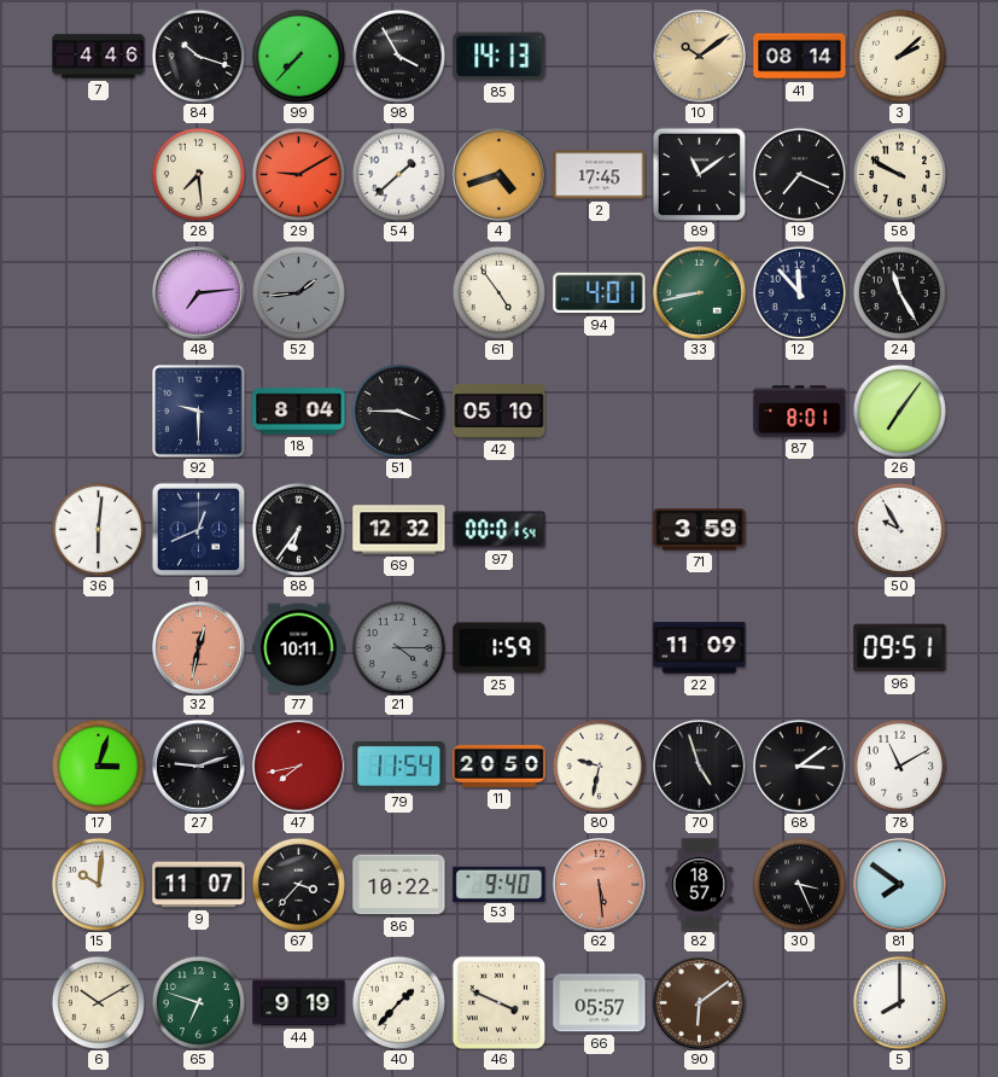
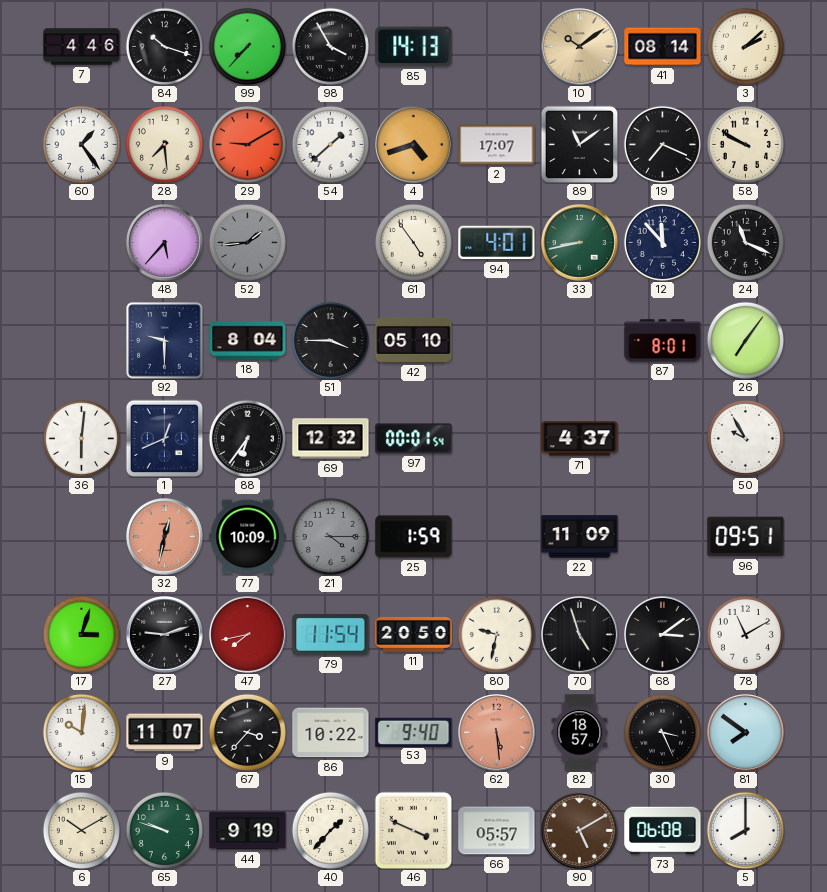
60: none -> 1:24
2: 17:45 -> 17:07
48: 7:14 -> 5:37
24: 11:25 -> 11:19
71: 3:59 -> 4:37
77: 10:11 -> 10:09
65: 6:48 -> 9:48
90: 6:09 -> 5:10
73: none -> 06:08
